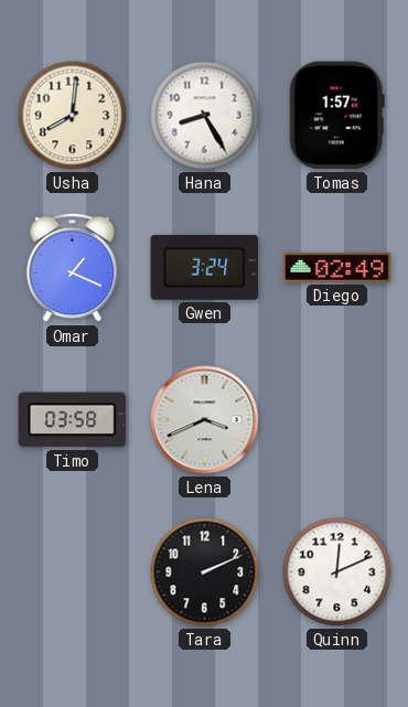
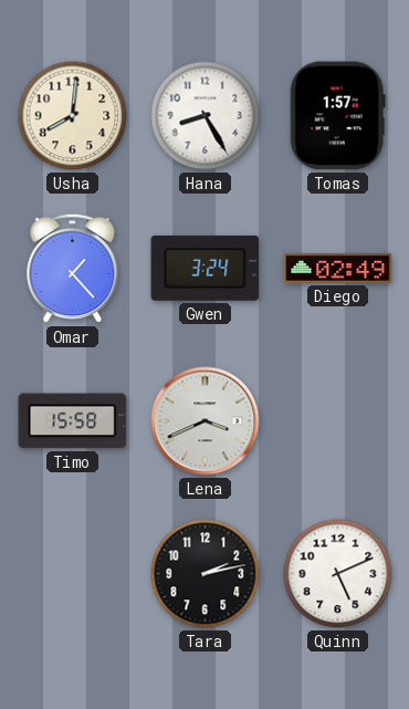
Omar: 1:19 -> 1:23
Timo: 03:58 -> 15:58
Tara: 2:11 -> 2:13
Quinn: 12:11 -> 5:11
